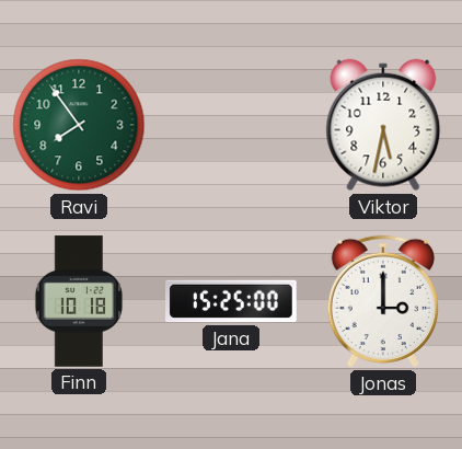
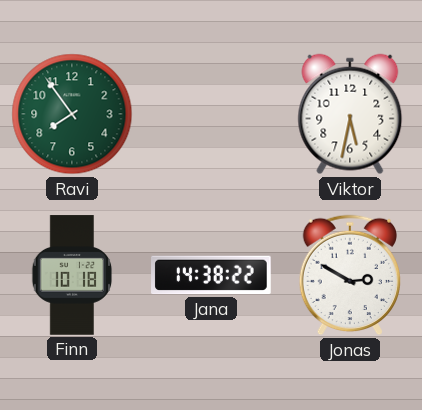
Jana: 15:25 -> 14:38
Jonas: 3:00 -> 2:50
